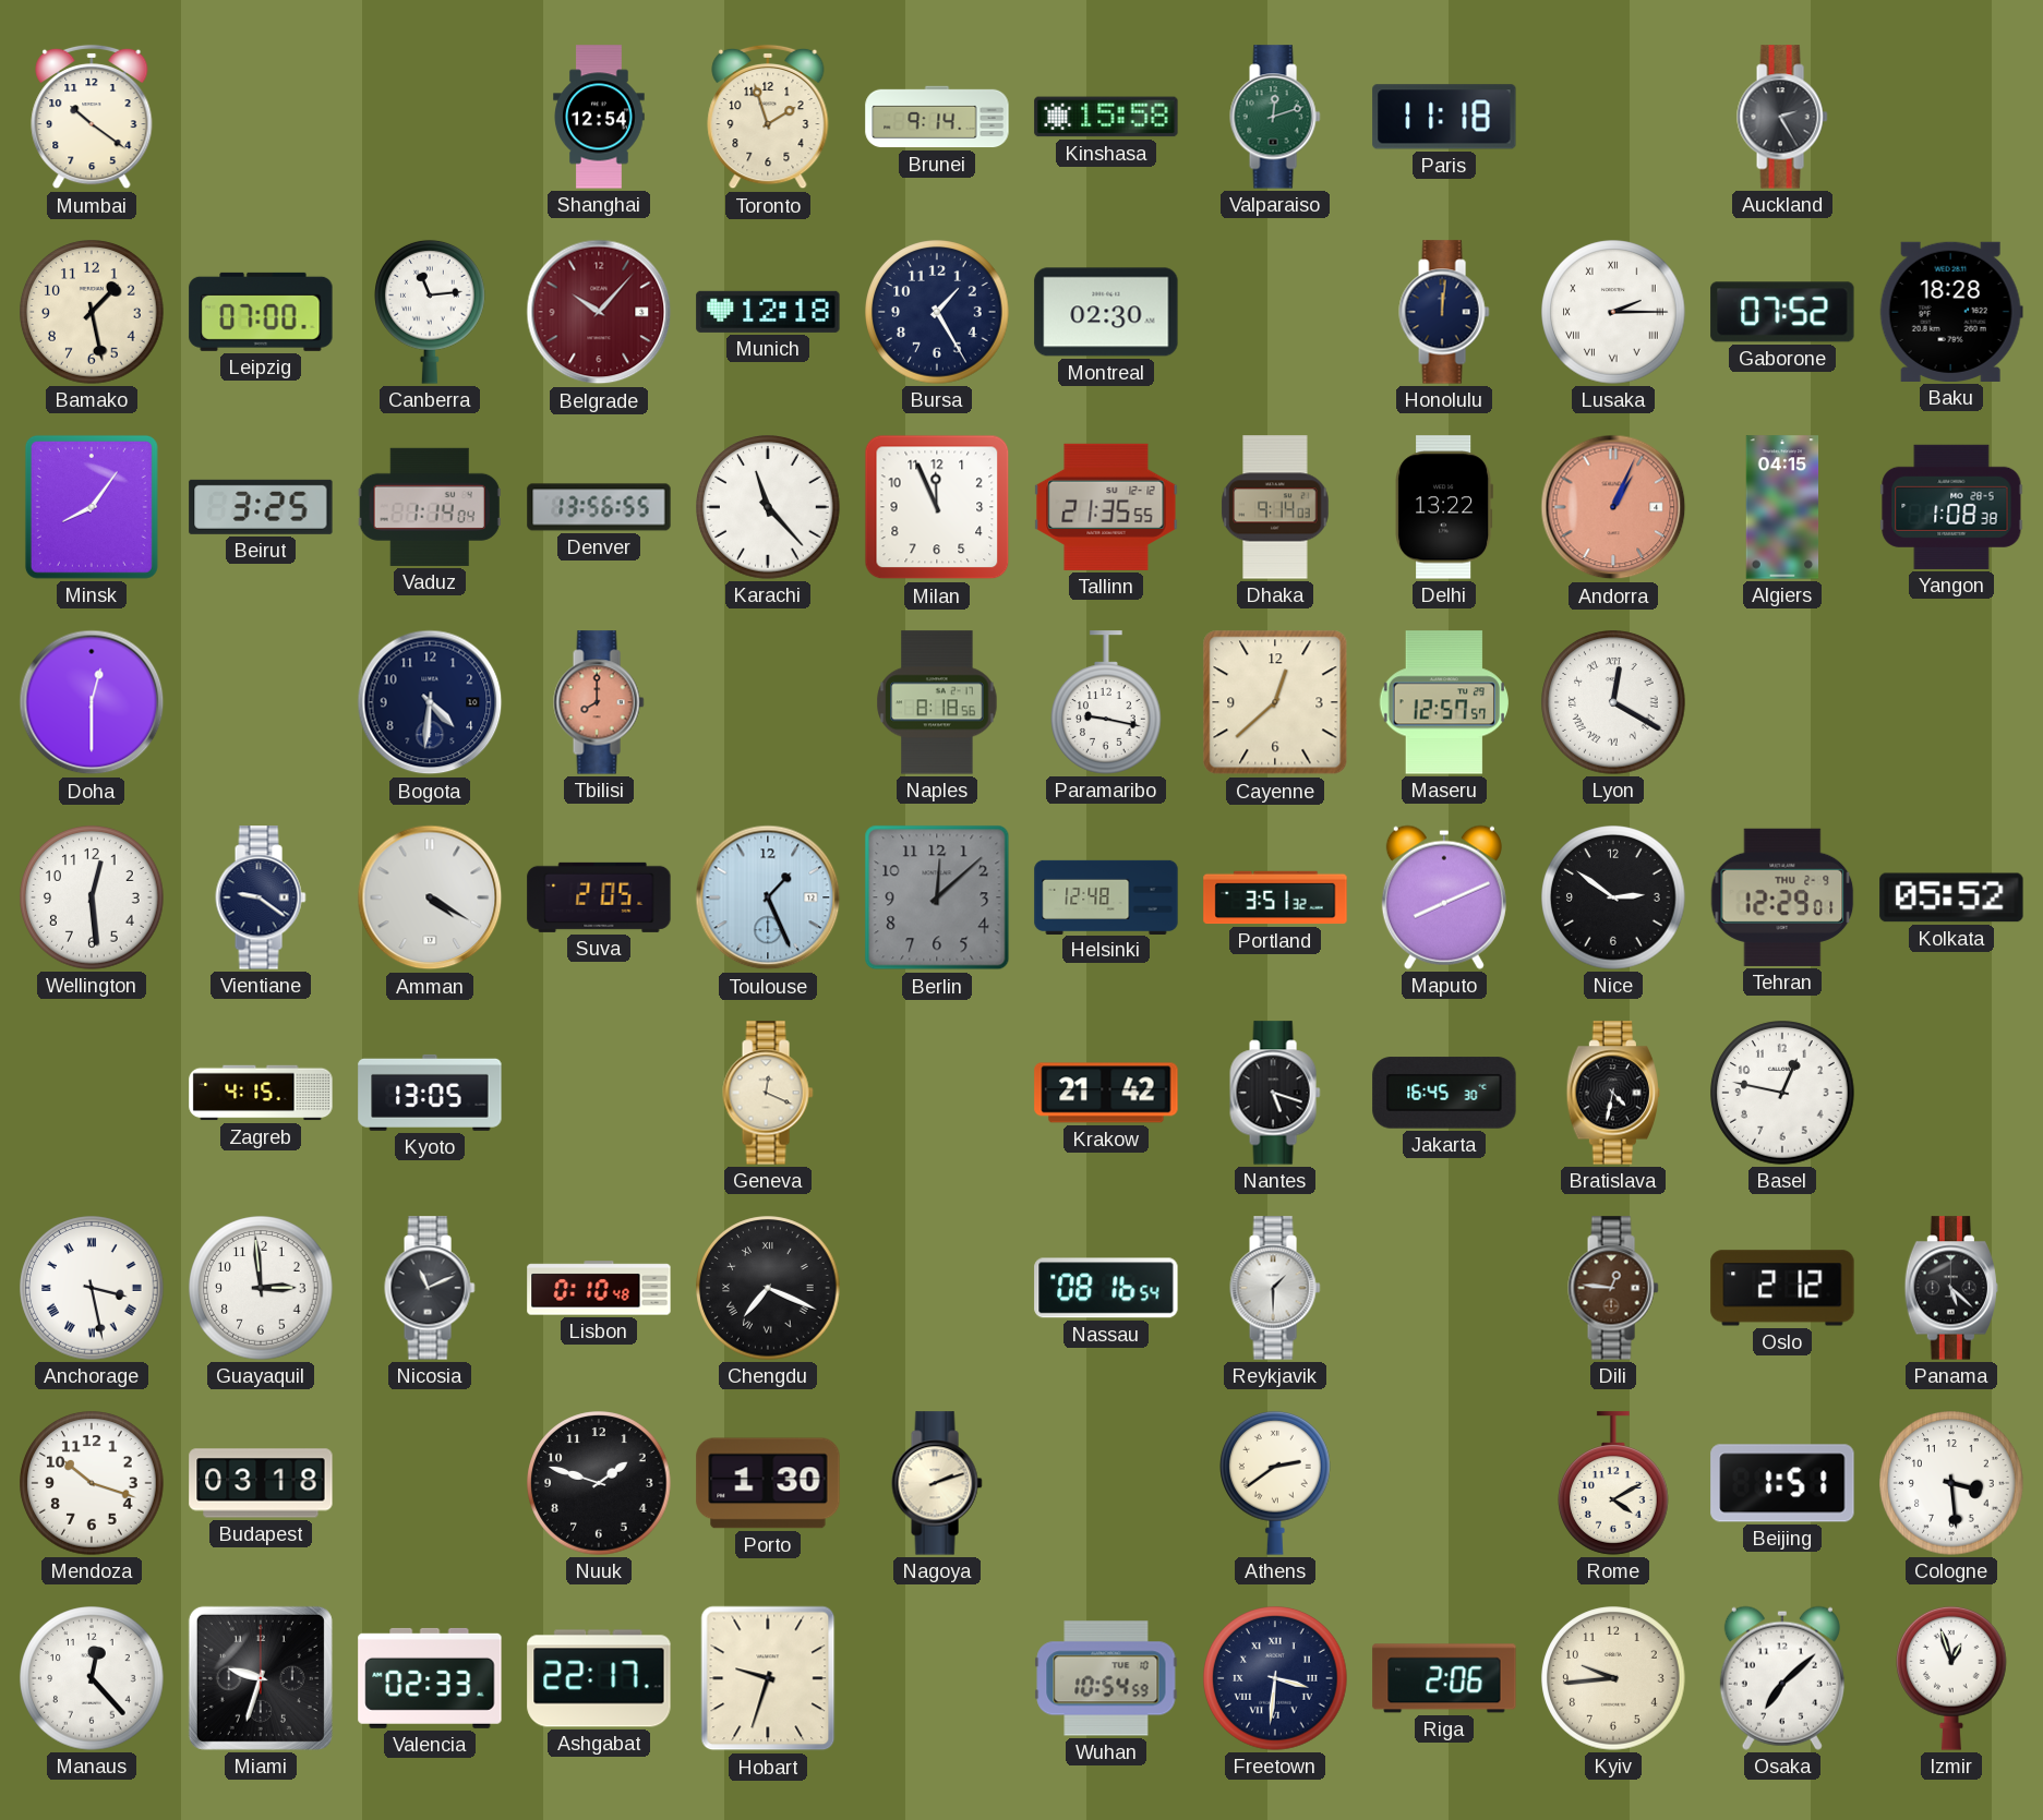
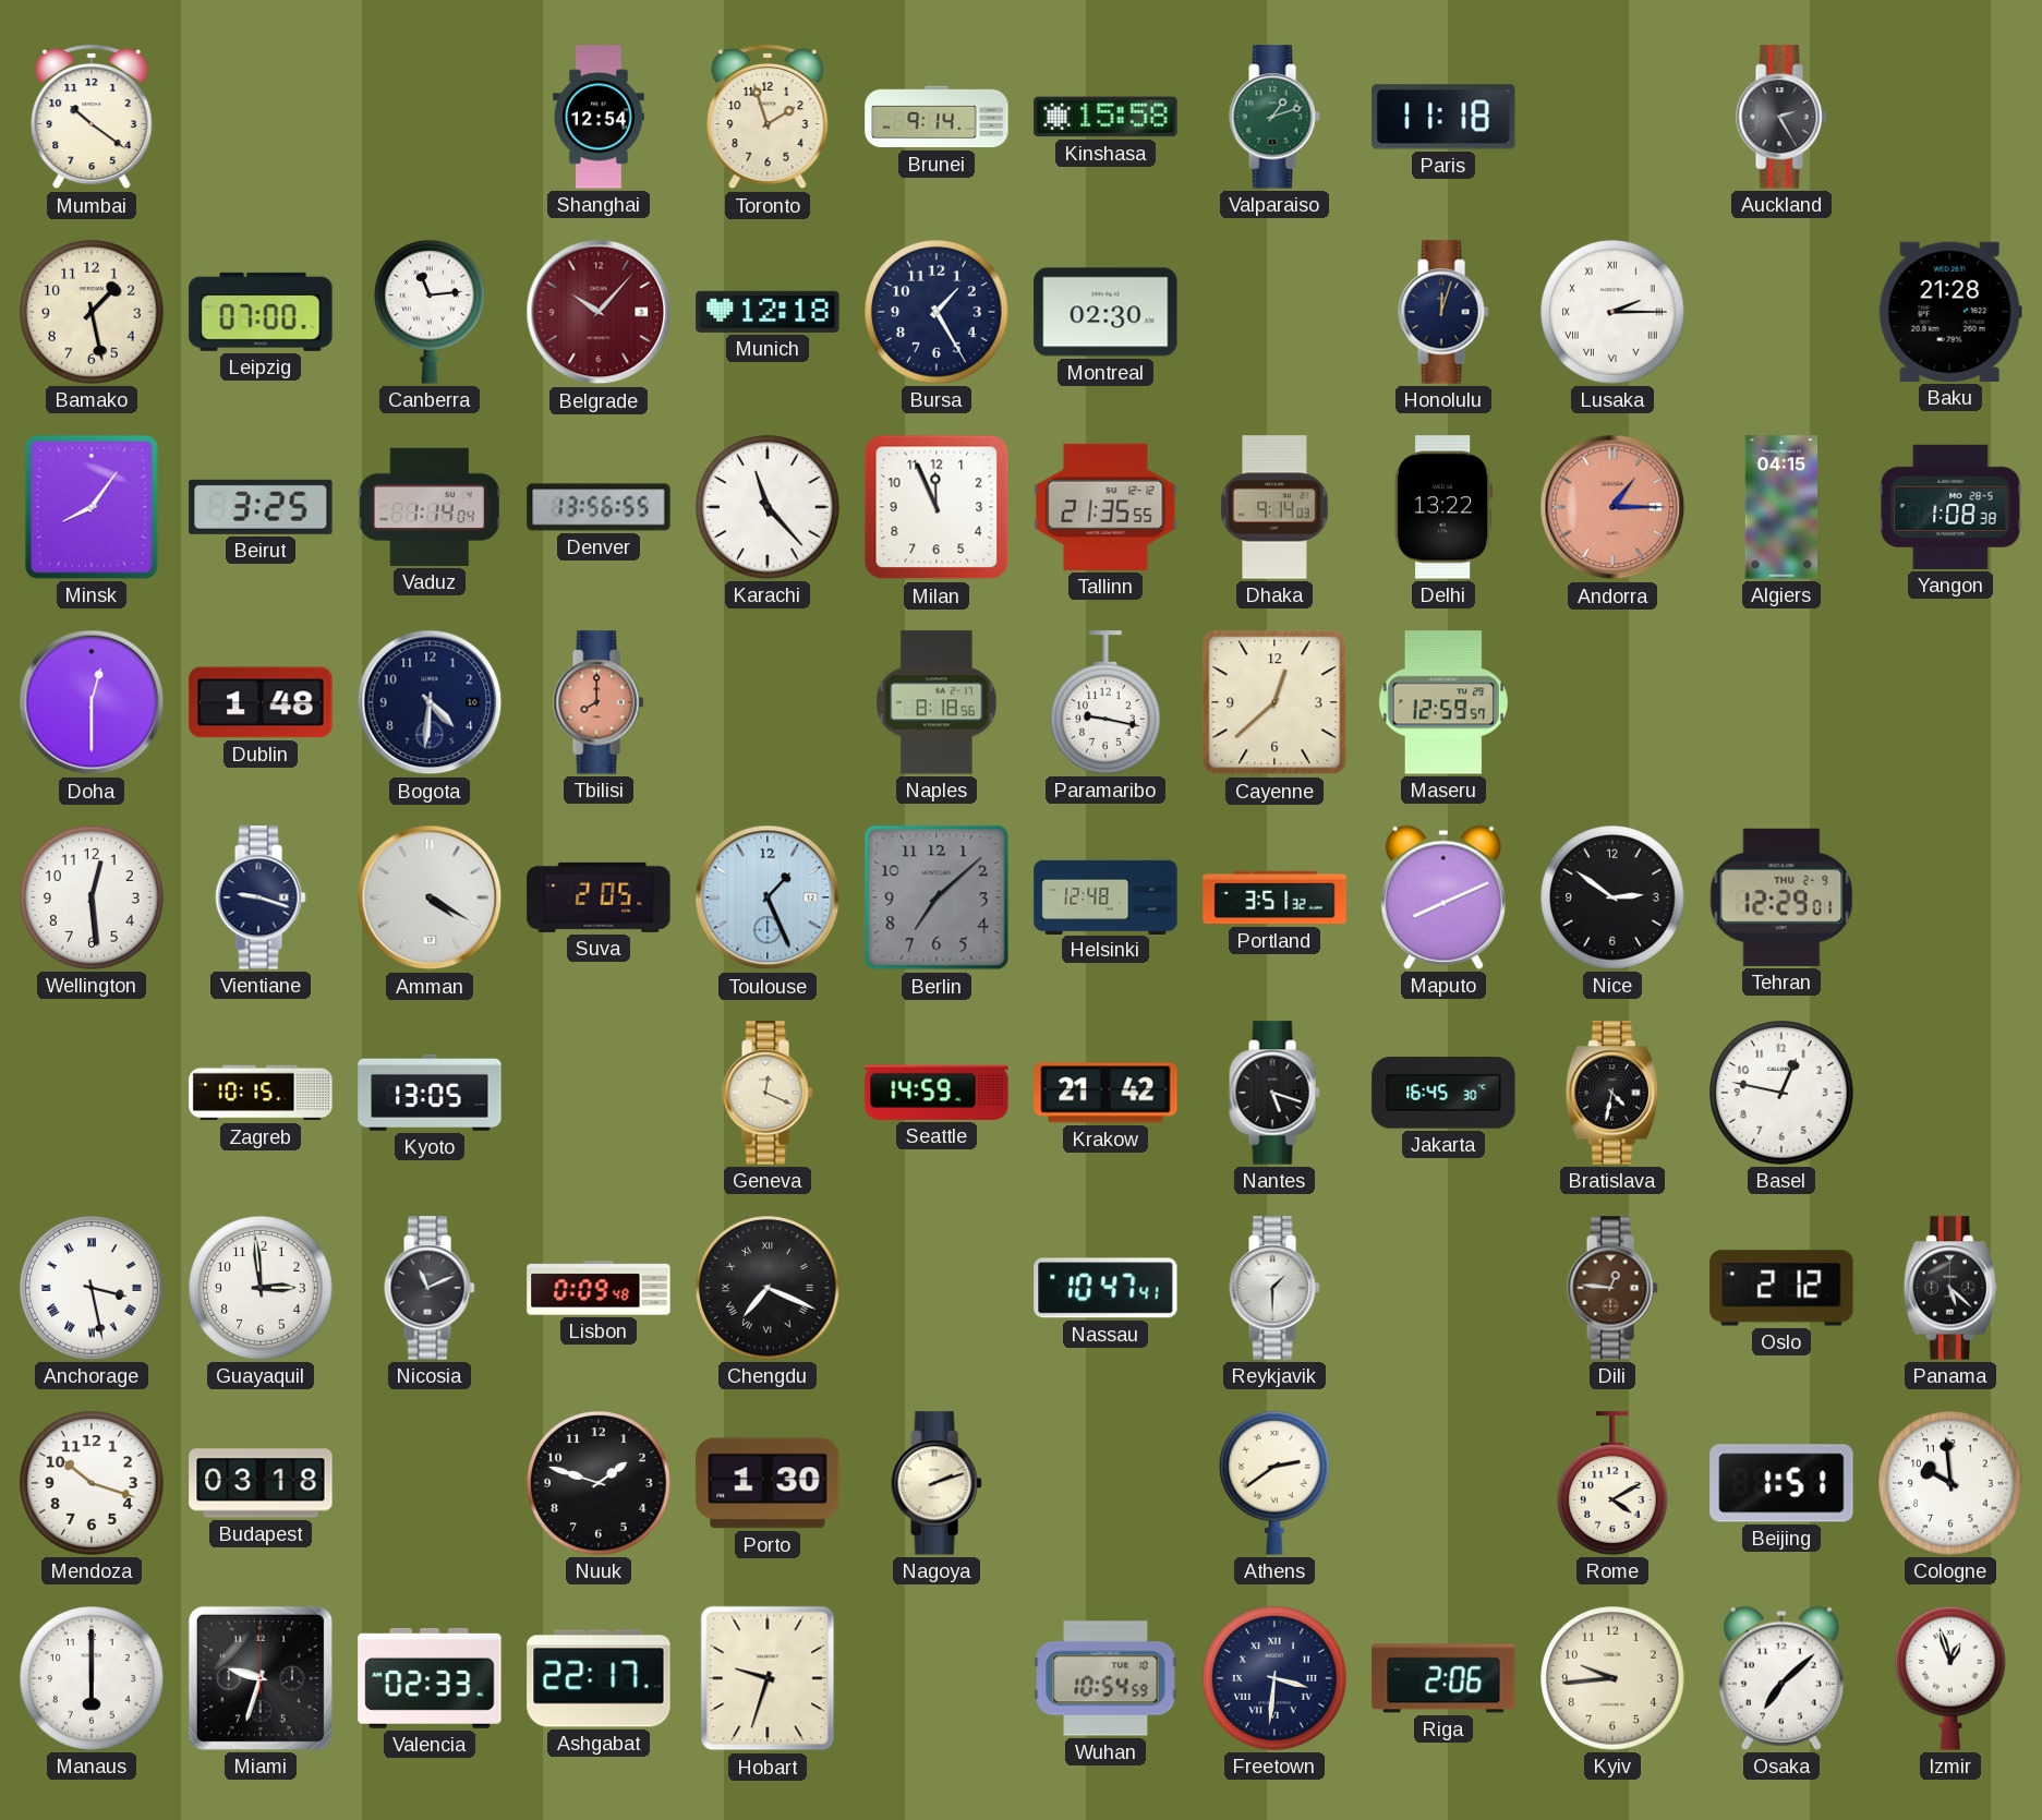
Valparaiso: 12:12 -> 1:12
Honolulu: 12:01 -> 12:03
Gaborone: 07:52 -> none
Baku: 18:28 -> 21:28
Andorra: 1:04 -> 1:15
Dublin: none -> 1:48
Maseru: 12:57 -> 12:59
Lyon: 12:20 -> none
Vientiane: 9:21 -> 9:18
Berlin: 12:08 -> 7:08
Kolkata: 05:52 -> none
Zagreb: 4:15 -> 10:15
Seattle: none -> 14:59
Lisbon: 0:10 -> 0:09
Nassau: 08:16 -> 10:47
Cologne: 3:29 -> 9:59
Manaus: 12:23 -> 6:00
